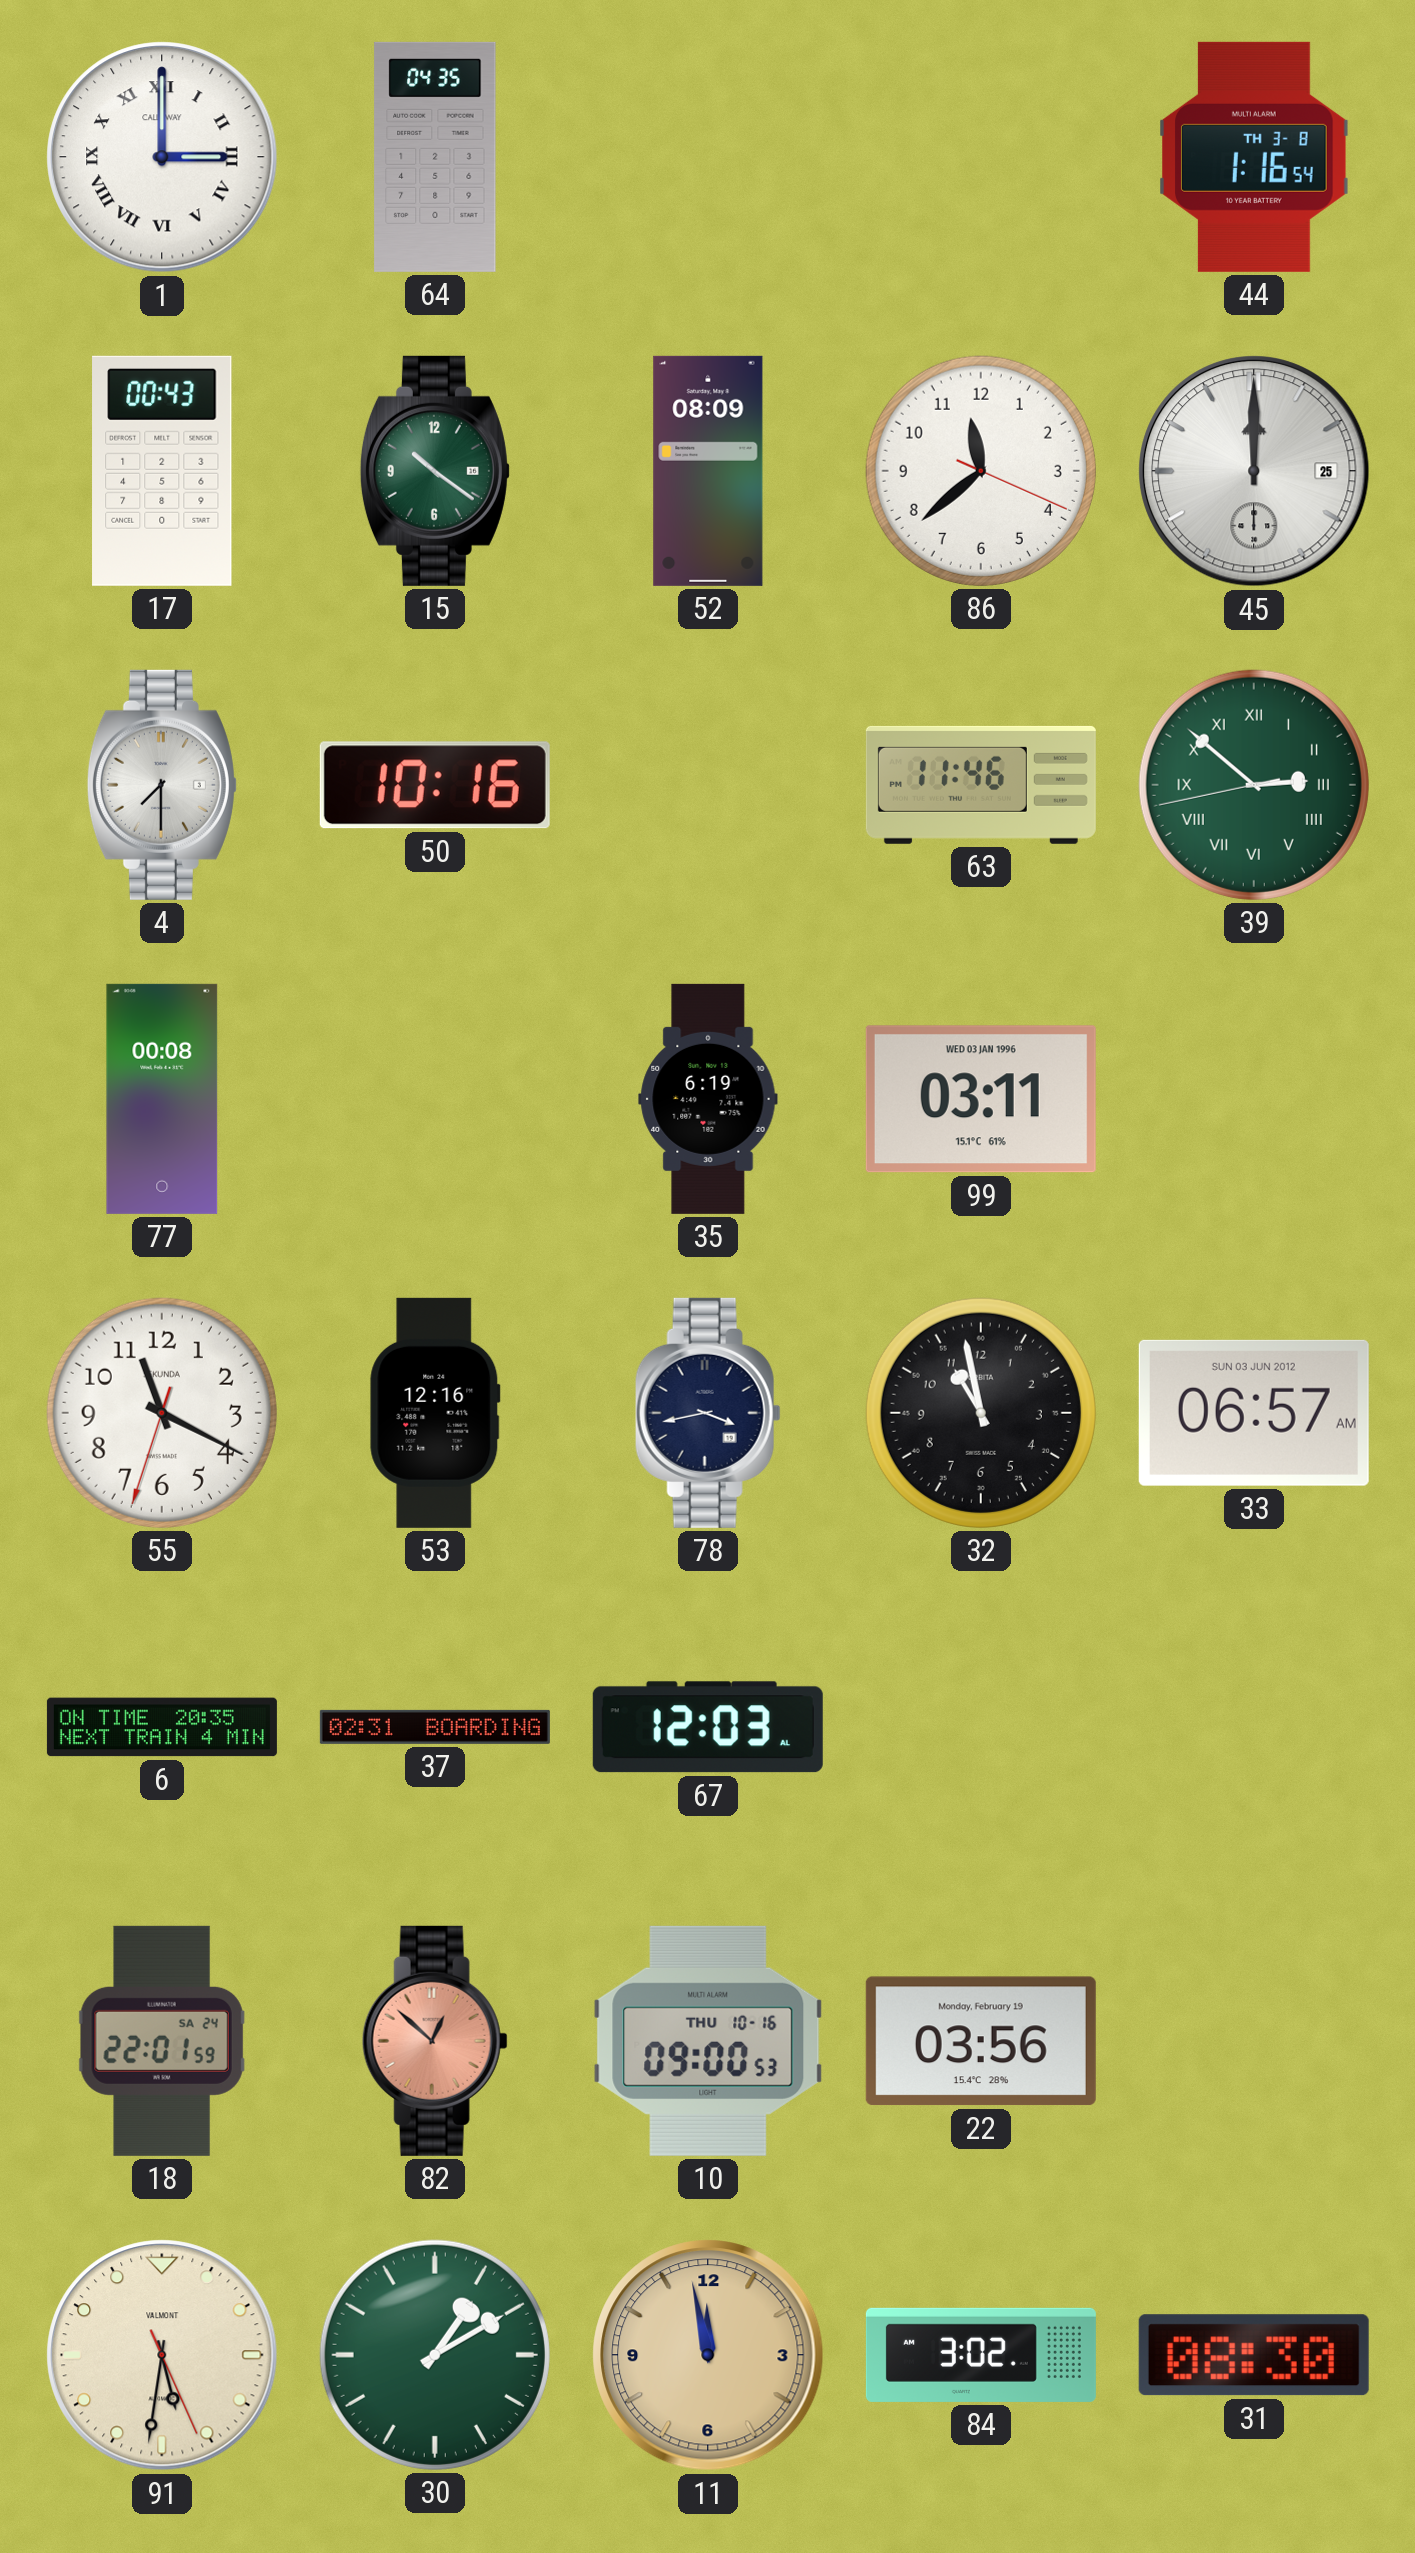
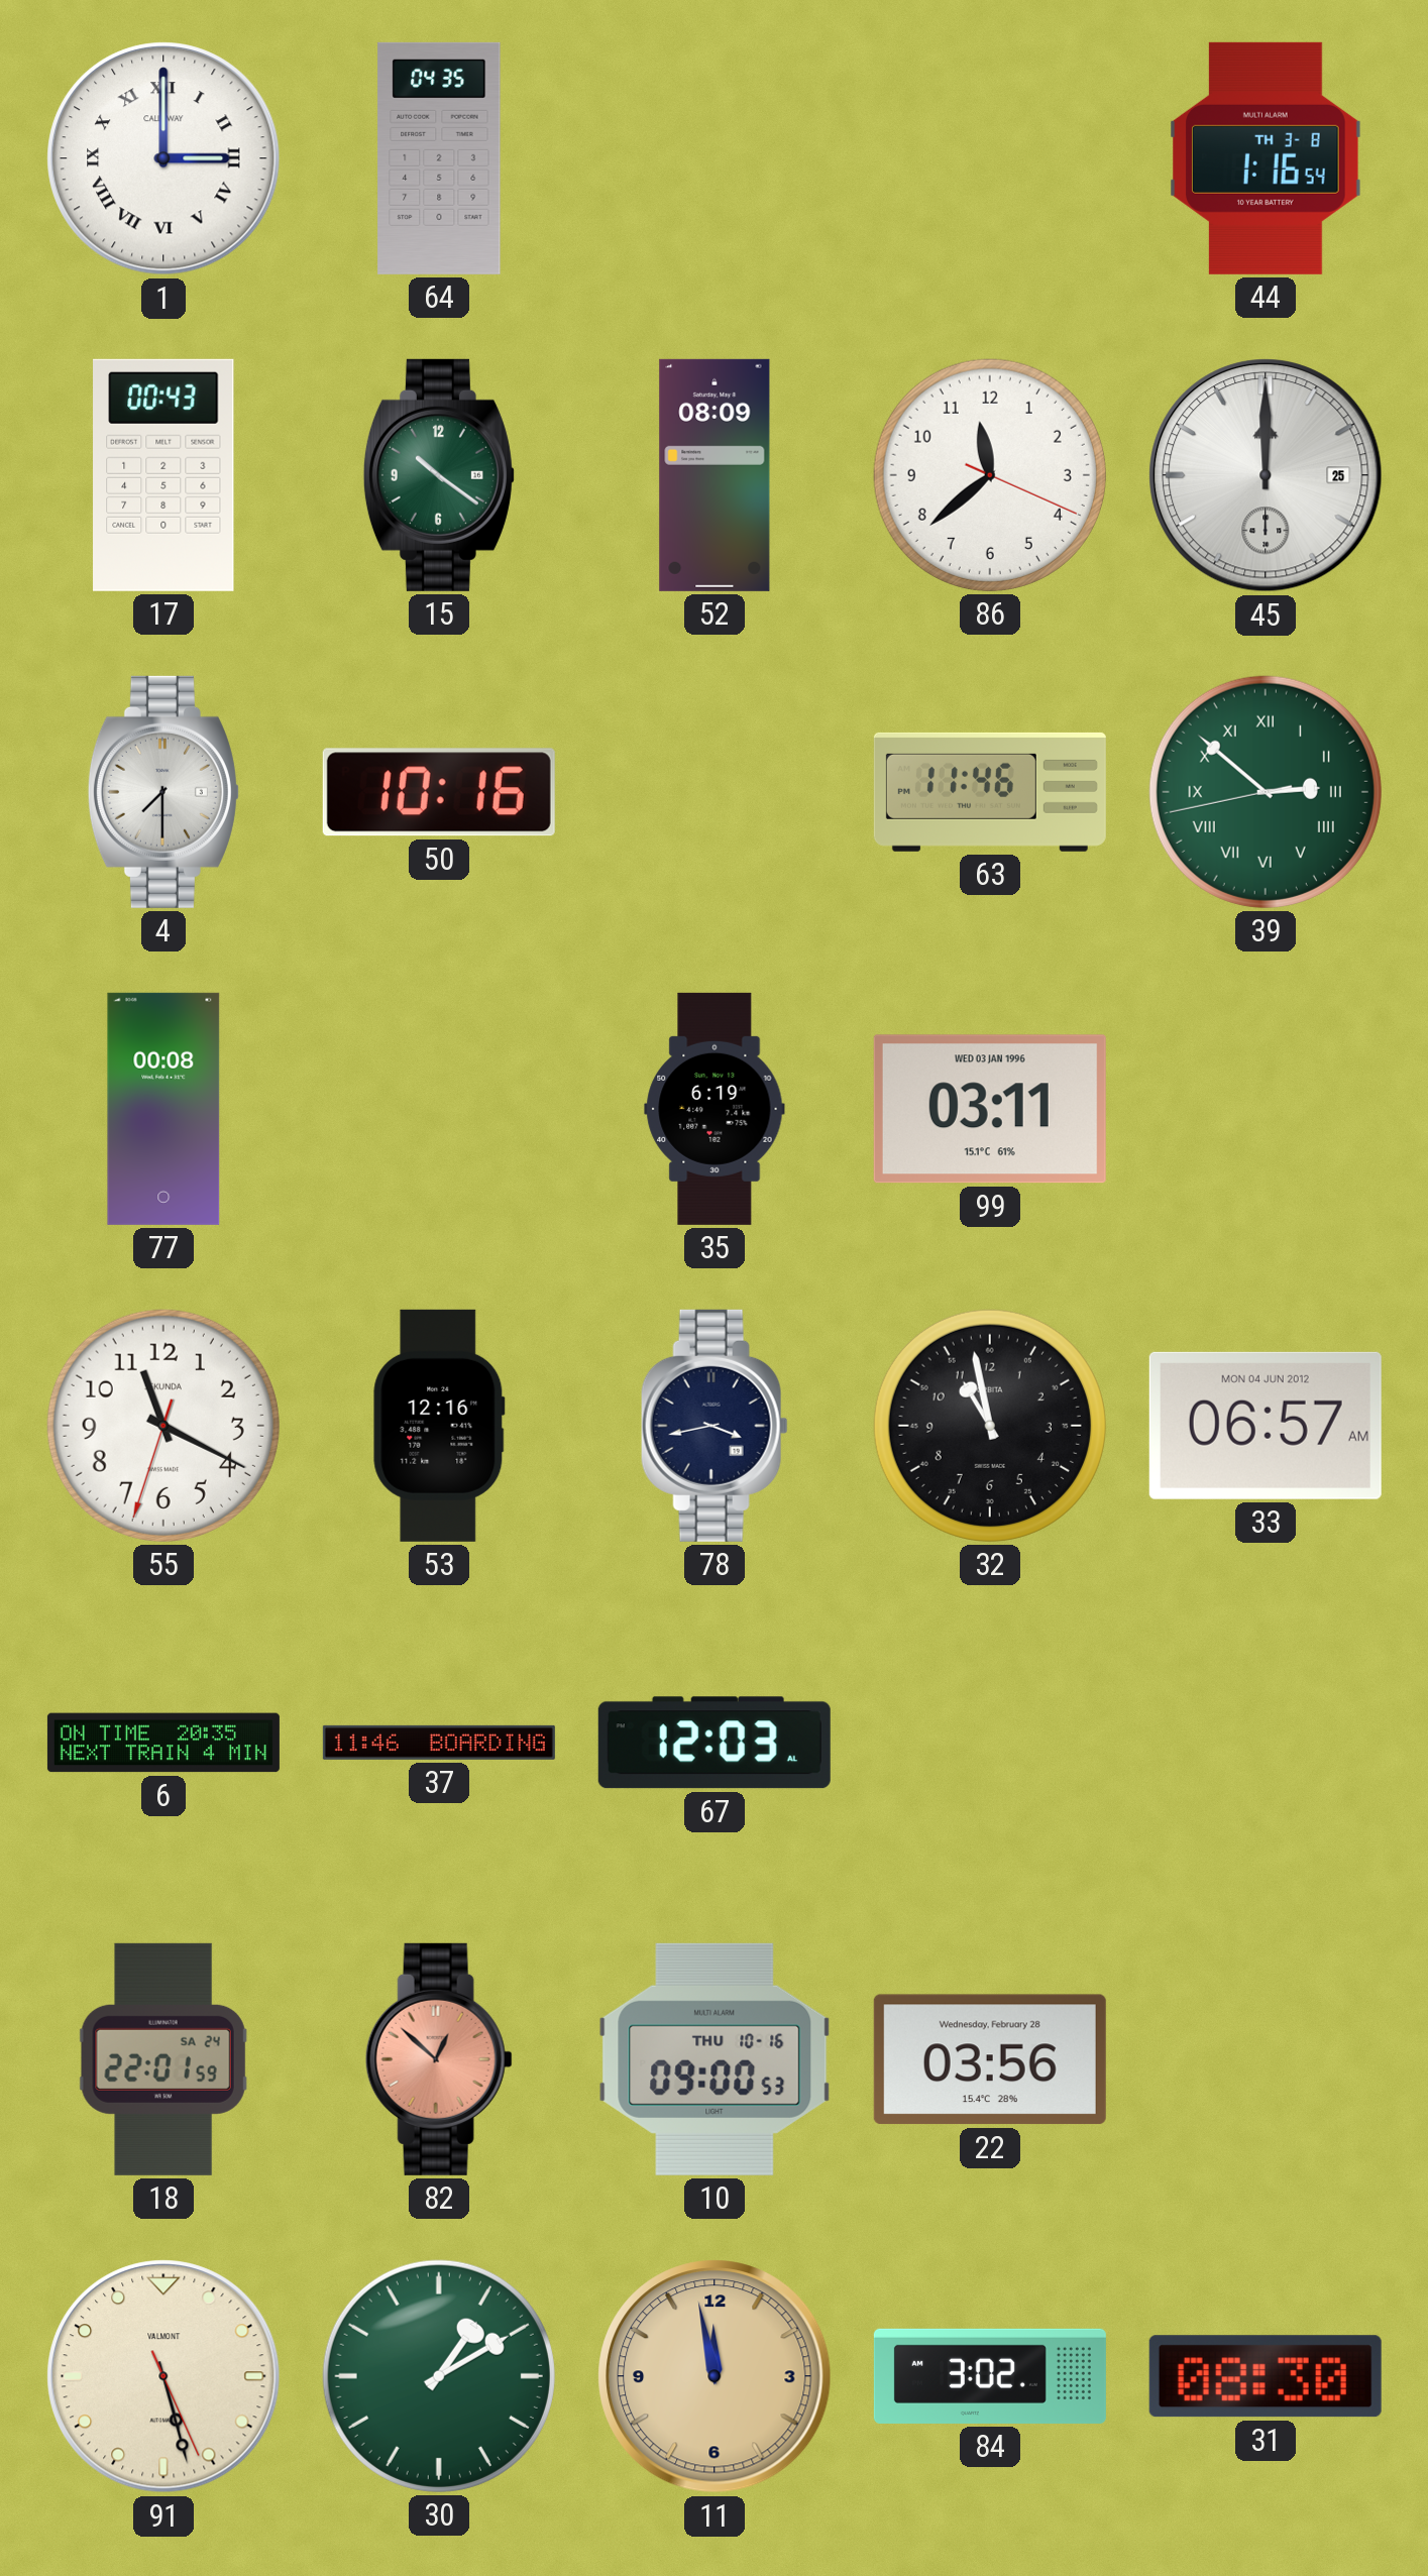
33 date: SUN 03 JUN 2012 -> MON 04 JUN 2012
37: 02:31 -> 11:46
22 date: Monday, February 19 -> Wednesday, February 28
91: 5:31 -> 5:27
